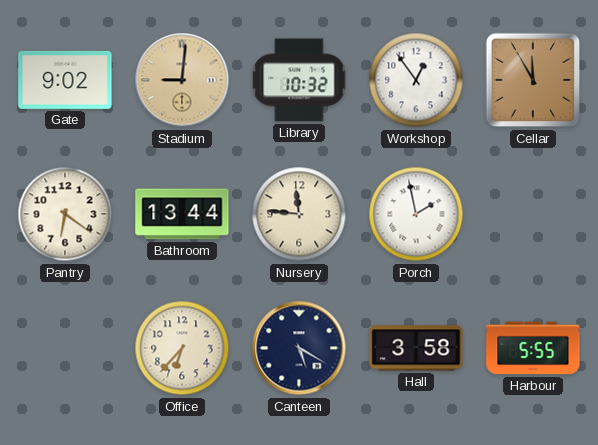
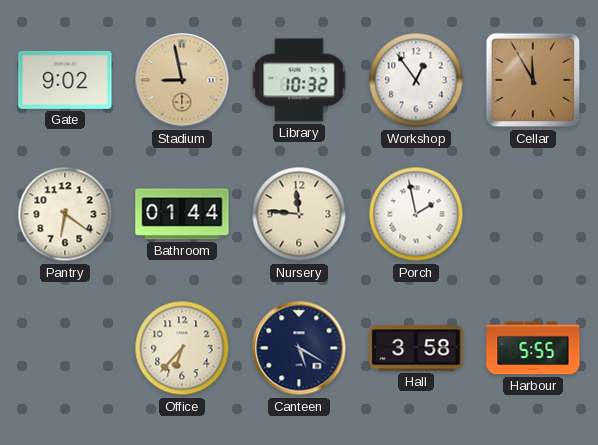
Stadium: 9:01 -> 8:58
Bathroom: 13:44 -> 01:44
